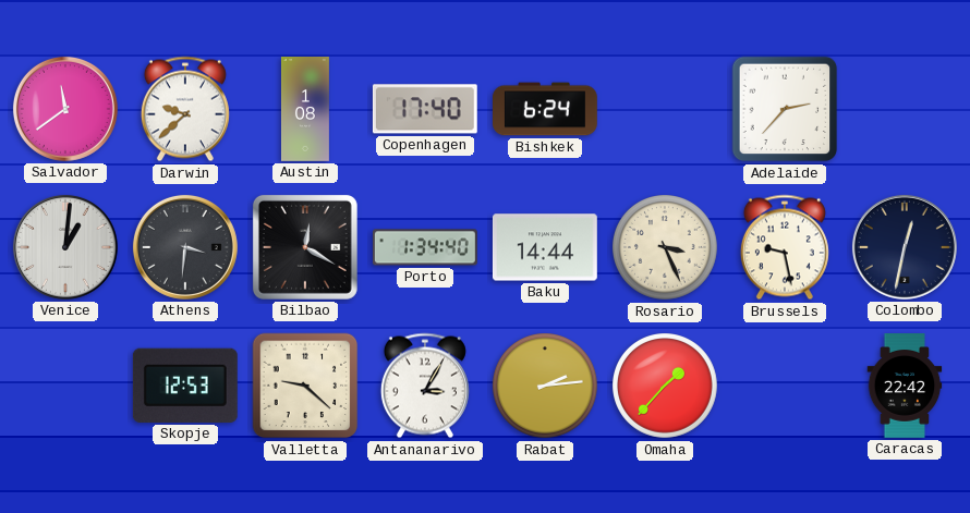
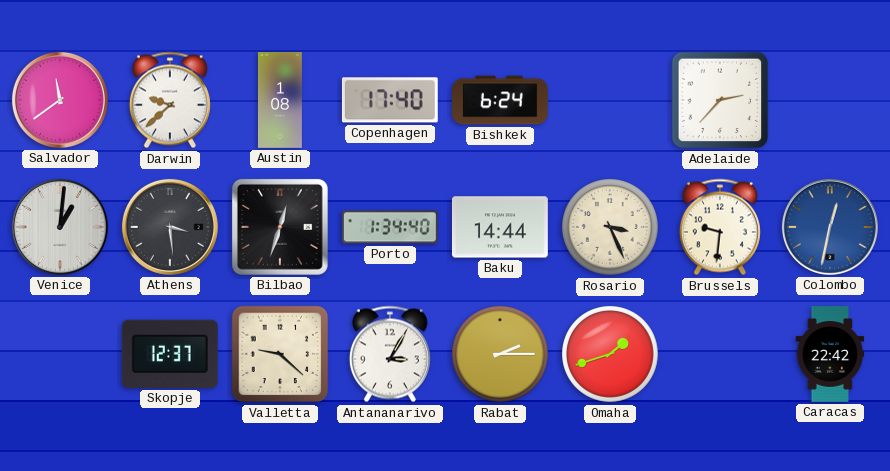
Athens: 3:31 -> 3:29
Bilbao: 12:20 -> 12:33
Brussels: 9:28 -> 9:31
Colombo dial: navy -> blue
Skopje: 12:53 -> 12:37
Rabat: 2:14 -> 2:15
Omaha: 1:37 -> 1:42
